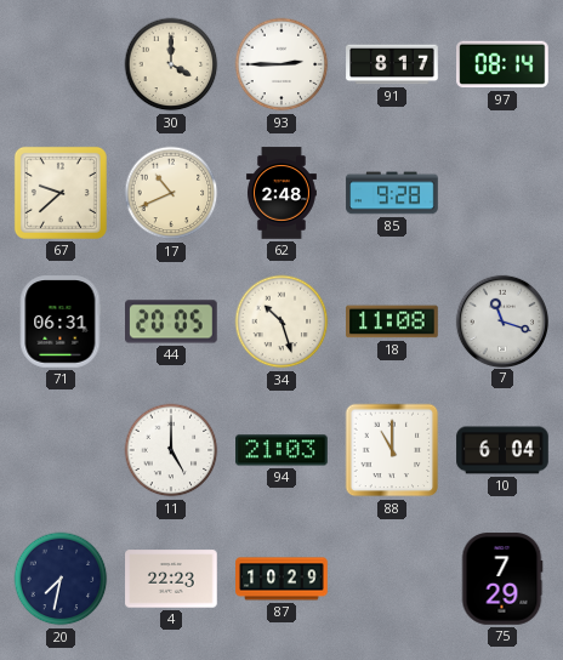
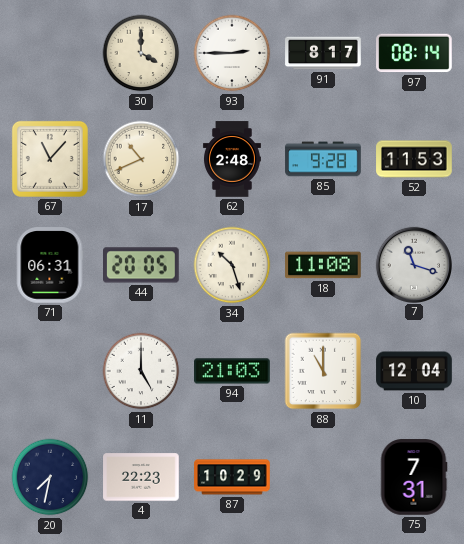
67: 9:38 -> 11:07
52: none -> 11:53
10: 6:04 -> 12:04
75: 7:29 -> 7:31
